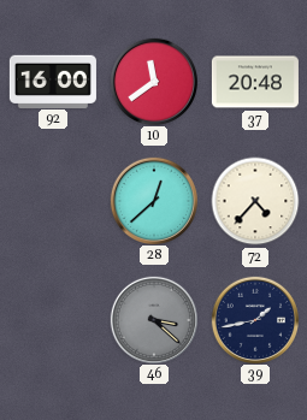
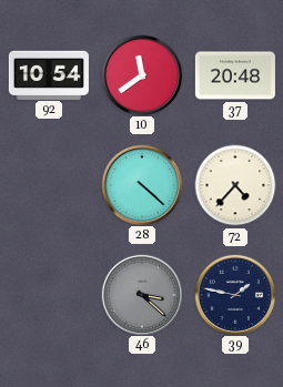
92: 16:00 -> 10:54
28: 12:38 -> 4:22
39: 1:43 -> 1:47
